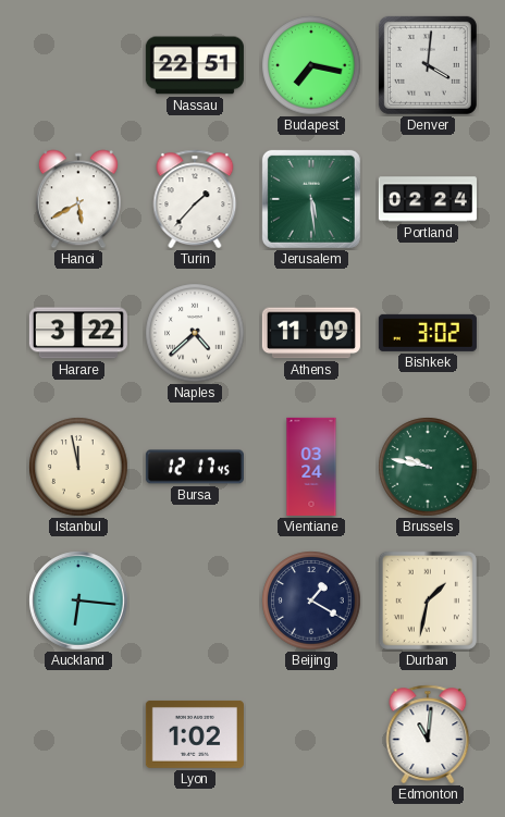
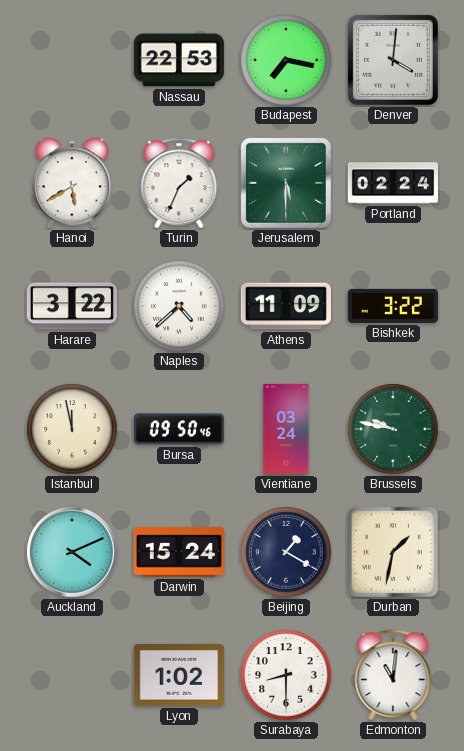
Nassau: 22:51 -> 22:53
Turin: 1:37 -> 1:34
Jerusalem: 5:29 -> 5:30
Bishkek: 3:02 -> 3:22
Bursa: 12:17 -> 09:50
Auckland: 6:16 -> 4:11
Darwin: none -> 15:24
Surabaya: none -> 8:30
